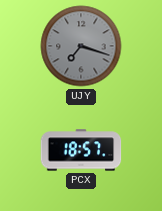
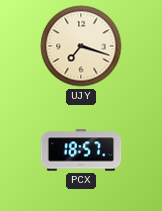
UJY dial: grey -> cream
